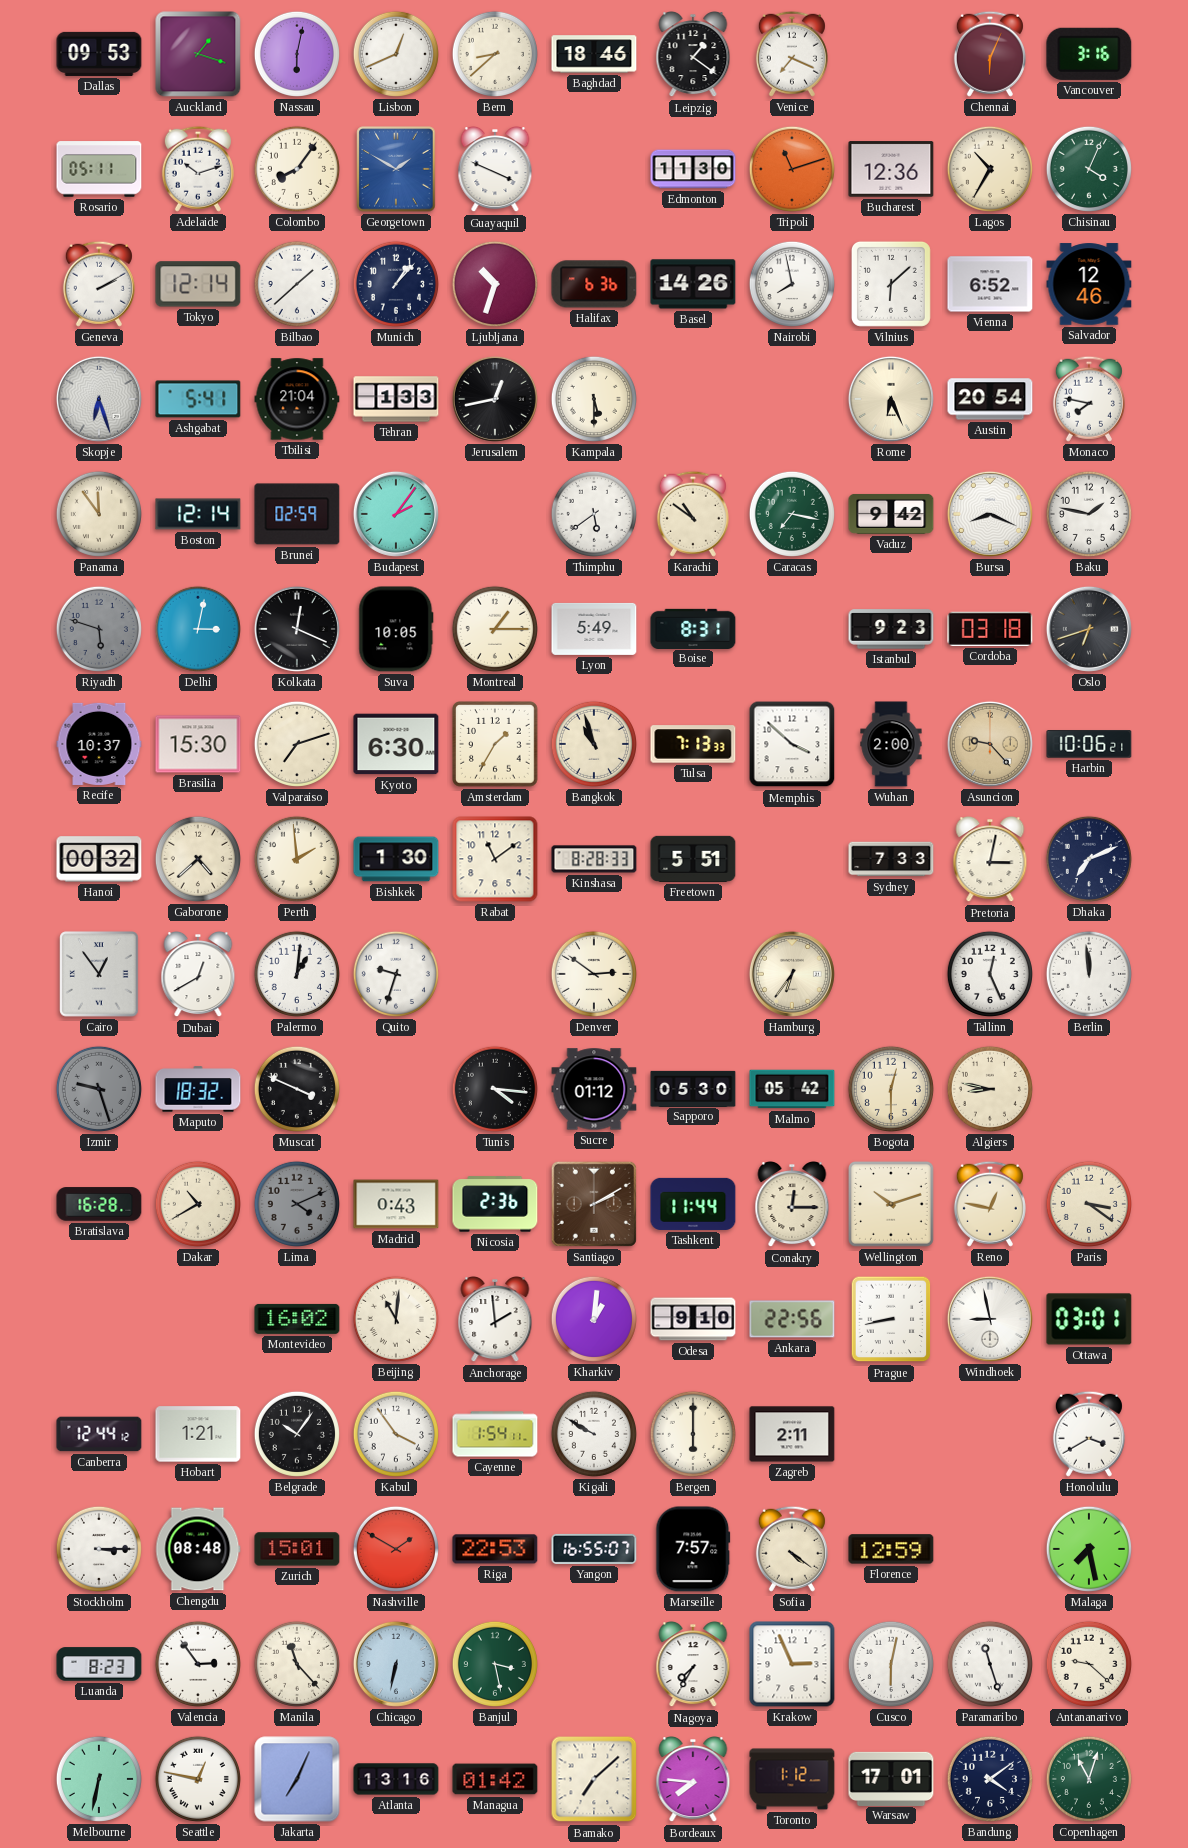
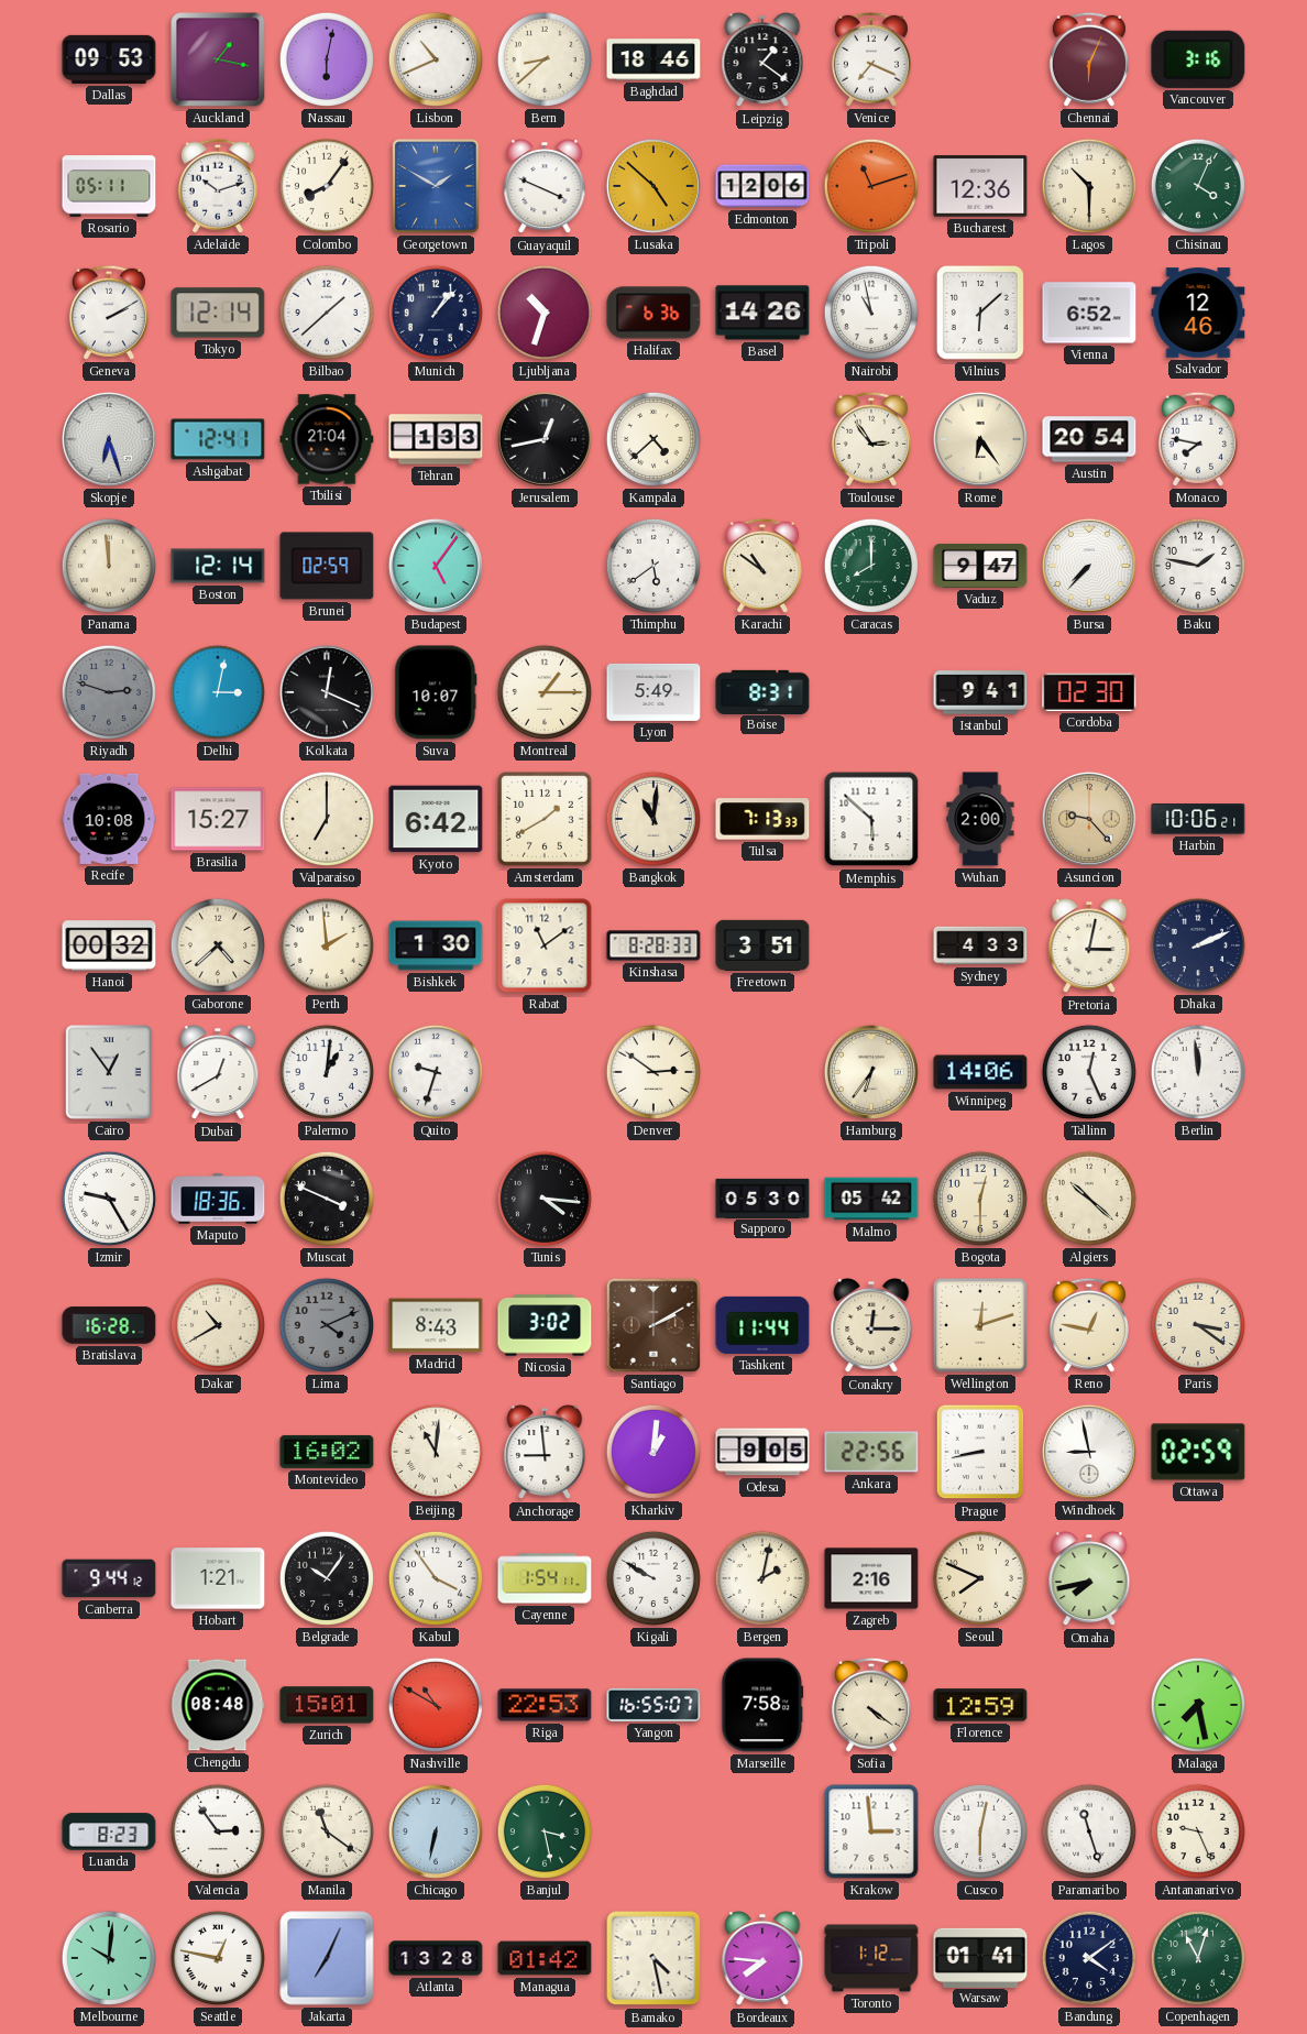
Auckland: 1:18 -> 1:17
Lisbon: 12:41 -> 10:41
Lusaka: none -> 4:52
Edmonton: 11:30 -> 12:06
Lagos: 10:35 -> 10:30
Nairobi: 7:58 -> 10:58
Ashgabat: 5:41 -> 12:41
Kampala: 5:30 -> 4:38
Toulouse: none -> 2:54
Rome: 6:26 -> 6:24
Panama: 11:54 -> 11:59
Budapest: 2:06 -> 5:06
Caracas: 7:17 -> 8:00
Vaduz: 9:42 -> 9:47
Bursa: 8:19 -> 7:37
Riyadh: 5:48 -> 2:48
Suva: 10:05 -> 10:07
Istanbul: 9:23 -> 9:41
Cordoba: 03:18 -> 02:30
Oslo: 6:42 -> none
Recife: 10:37 -> 10:08
Brasilia: 15:30 -> 15:27
Valparaiso: 7:12 -> 7:00
Kyoto: 6:30 -> 6:42
Amsterdam: 1:35 -> 1:40
Bangkok: 10:57 -> 11:01
Memphis: 3:52 -> 5:52
Freetown: 5:51 -> 3:51
Sydney: 7:33 -> 4:33
Dhaka: 7:11 -> 2:11
Winnipeg: none -> 14:06
Izmir: 9:27 -> 9:25
Izmir dial: grey -> white
Maputo: 18:32 -> 18:36
Sucre: 01:12 -> none
Algiers: 8:47 -> 10:22
Madrid: 0:43 -> 8:43
Nicosia: 2:36 -> 3:02
Wellington: 10:12 -> 12:12
Anchorage: 1:59 -> 8:59
Odesa: 9:10 -> 9:05
Ottawa: 03:01 -> 02:59
Canberra: 12:44 -> 9:44
Bergen: 6:00 -> 2:02
Zagreb: 2:11 -> 2:16
Seoul: none -> 7:49
Omaha: none -> 7:43
Honolulu: 3:40 -> none
Stockholm: 3:15 -> none
Nashville: 1:50 -> 10:50
Marseille: 7:57 -> 7:58
Manila: 11:23 -> 11:21
Nagoya: 7:35 -> none
Krakow: 2:56 -> 2:59
Antananarivo: 9:22 -> 9:26
Melbourne: 6:32 -> 10:01
Atlanta: 13:16 -> 13:28
Bamako: 7:08 -> 4:28
Warsaw: 17:01 -> 01:41
